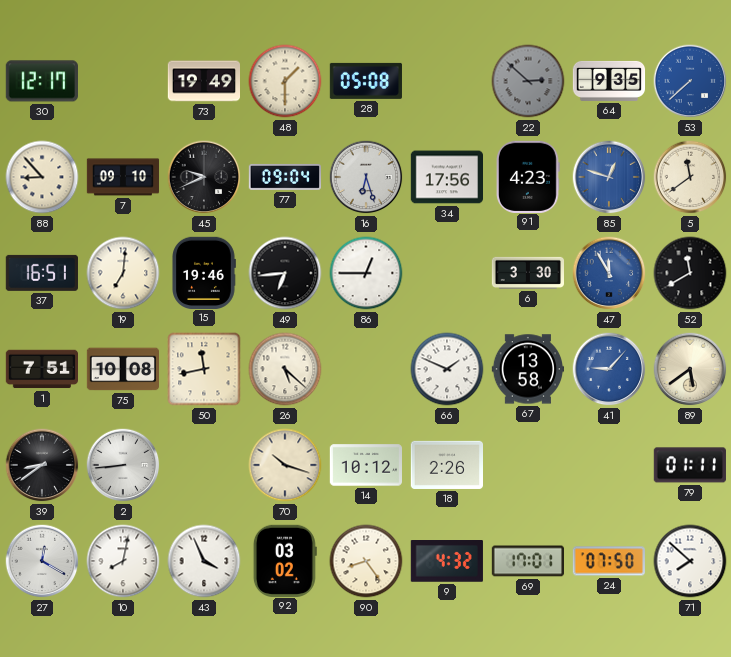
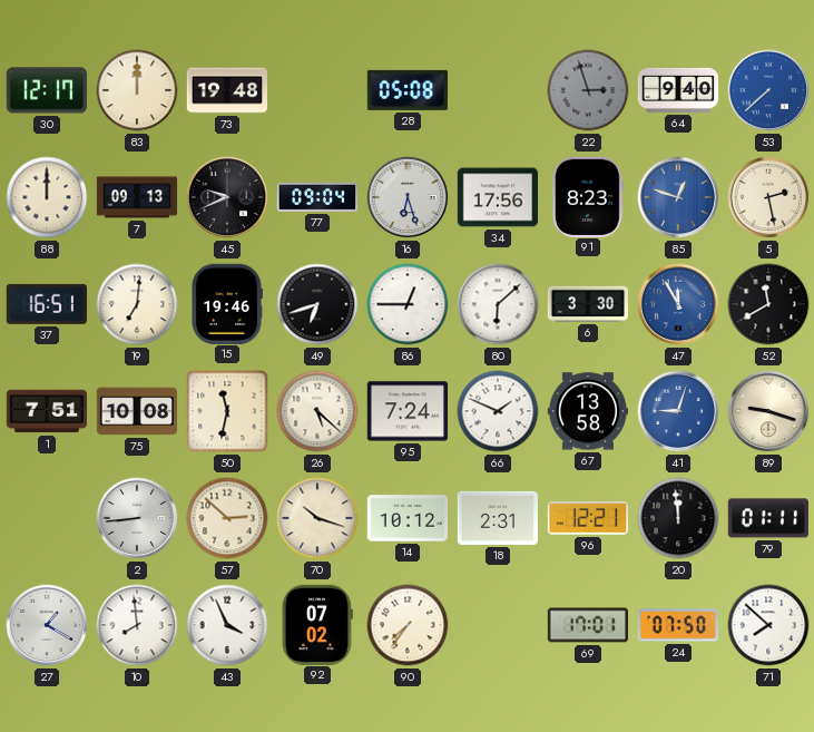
83: none -> 12:00
73: 19:49 -> 19:48
48: 1:30 -> none
22: 2:52 -> 2:57
64: 9:35 -> 9:40
88: 8:53 -> 12:00
7: 09:10 -> 09:13
91: 4:23 -> 8:23
5: 11:39 -> 2:28
49: 6:44 -> 6:42
80: none -> 6:08
50: 11:43 -> 11:32
95: none -> 7:24
41: 9:07 -> 9:03
89: 5:39 -> 9:18
39: 8:39 -> none
57: none -> 2:52
18: 2:26 -> 2:31
96: none -> 12:21
20: none -> 11:59
27: 12:20 -> 1:20
10: 8:02 -> 7:59
92: 03:02 -> 07:02
90: 8:24 -> 7:36
9: 4:32 -> none
